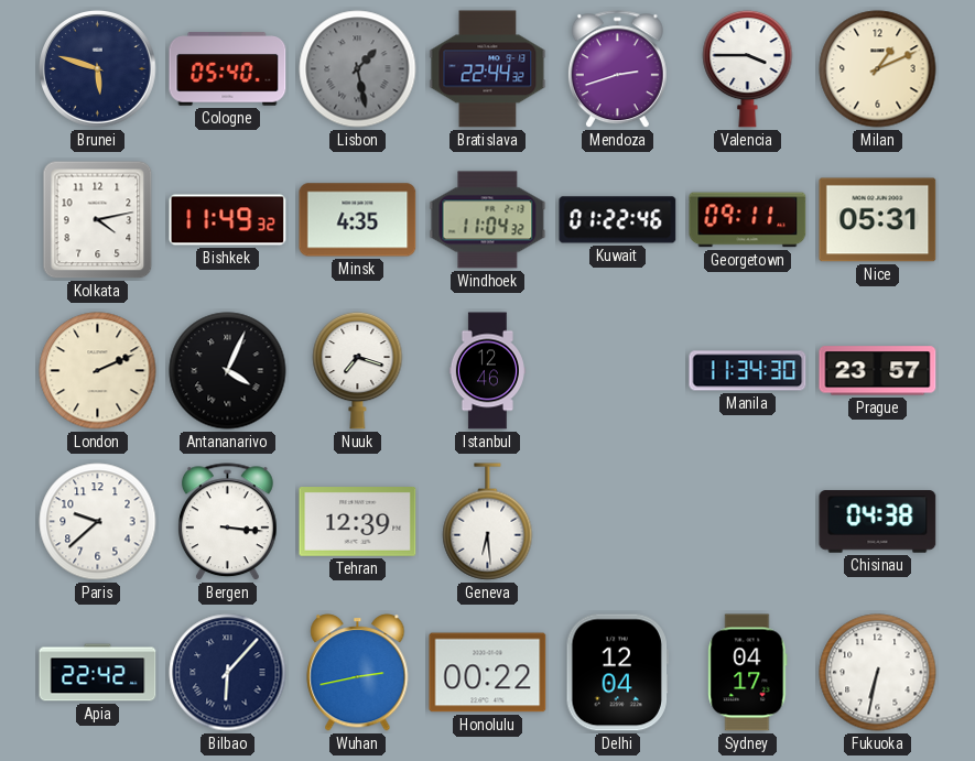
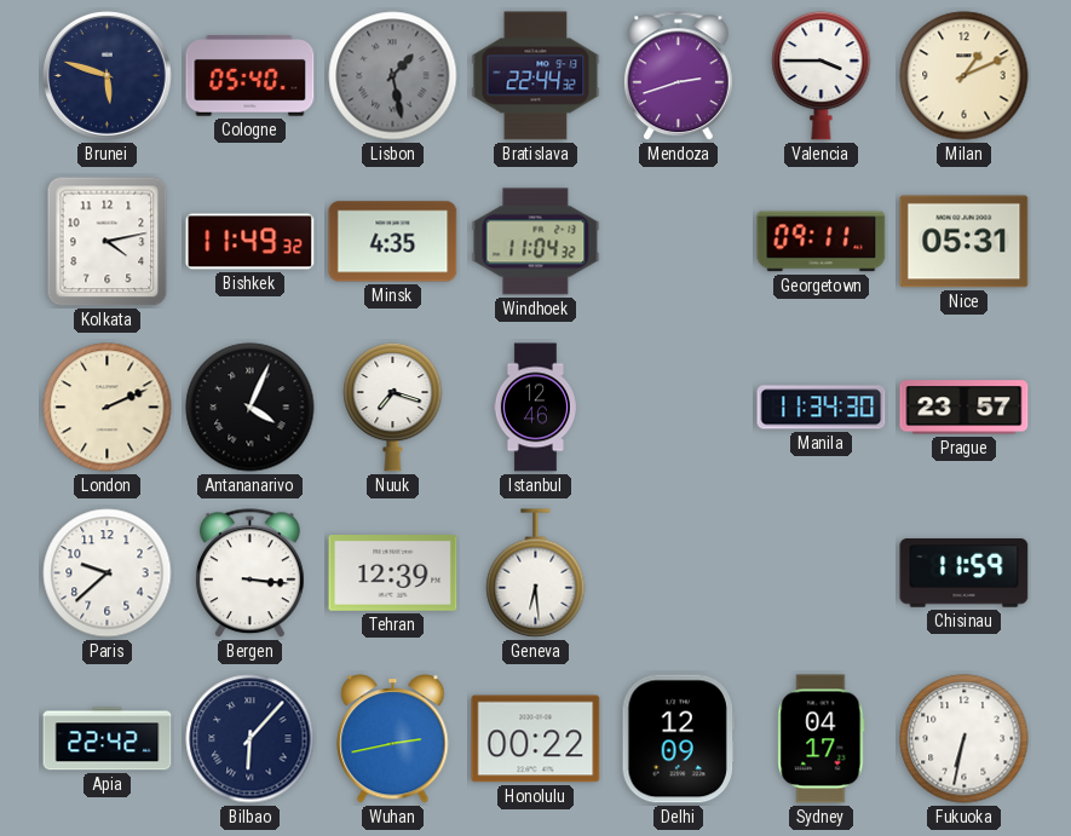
Kuwait: 01:22 -> none
Chisinau: 04:38 -> 11:59
Delhi: 12:04 -> 12:09
